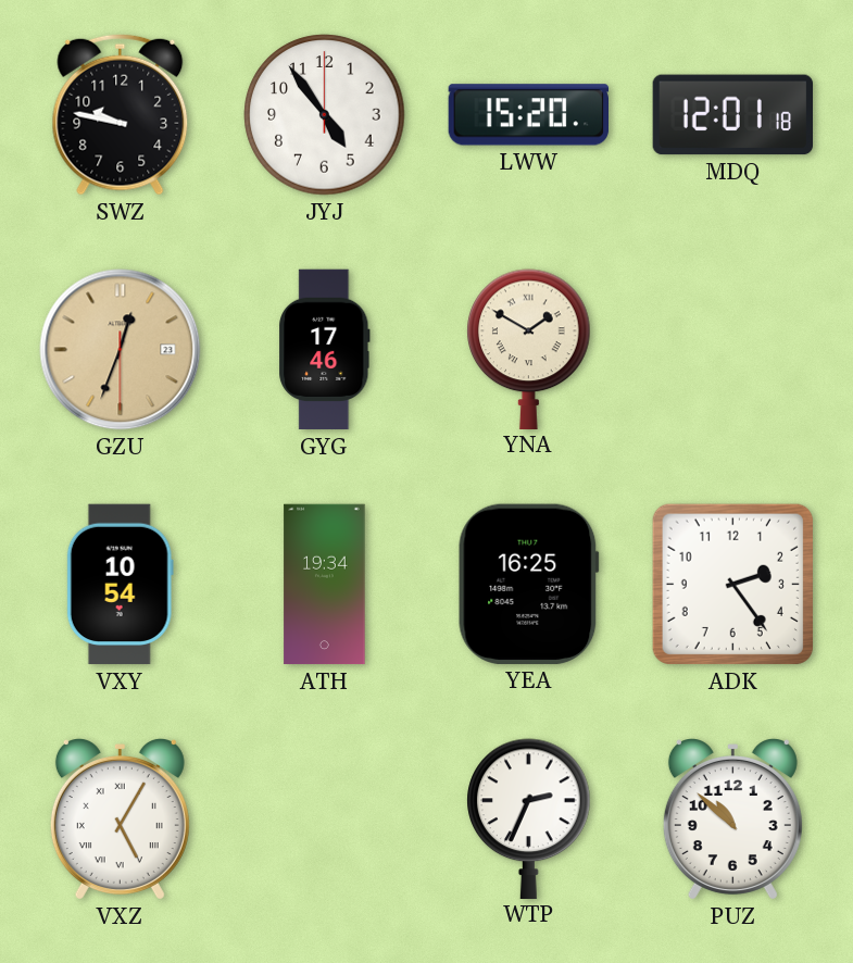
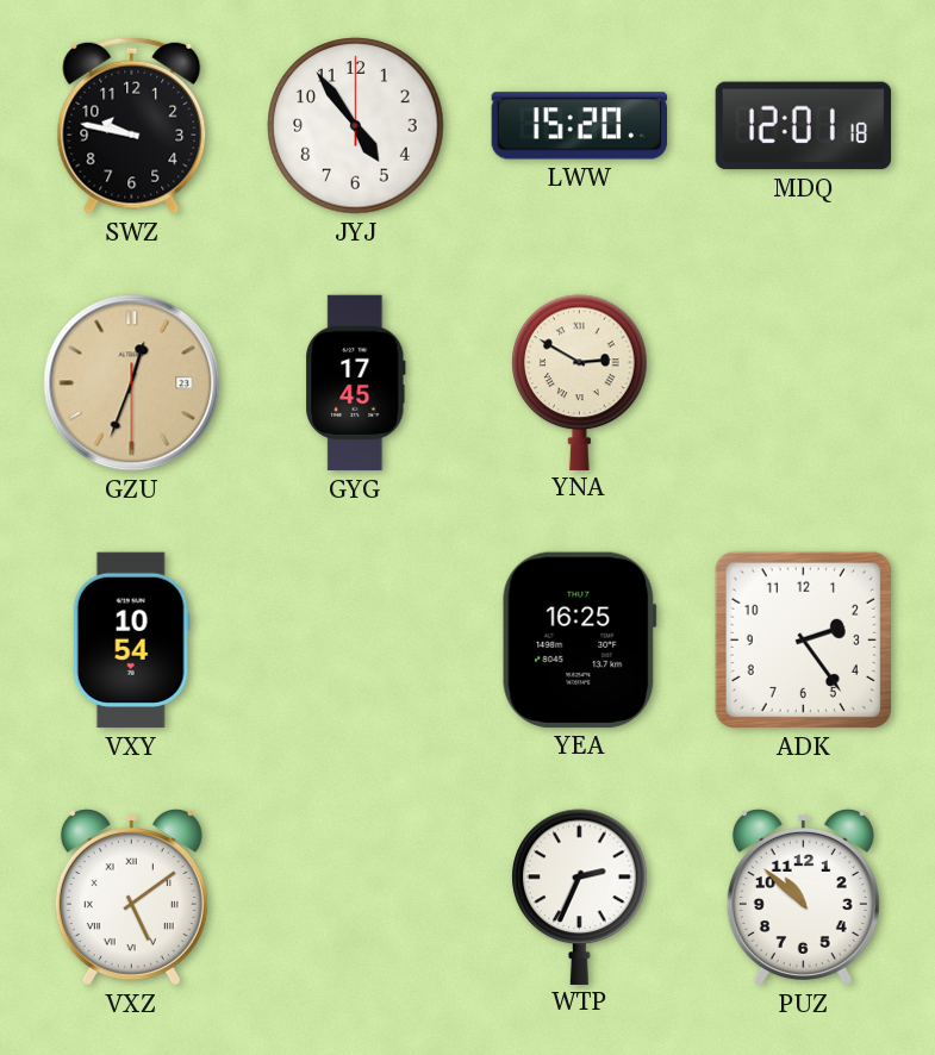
GYG: 17:46 -> 17:45
YNA: 1:50 -> 2:50
ATH: 19:34 -> none
VXZ: 5:05 -> 5:09
